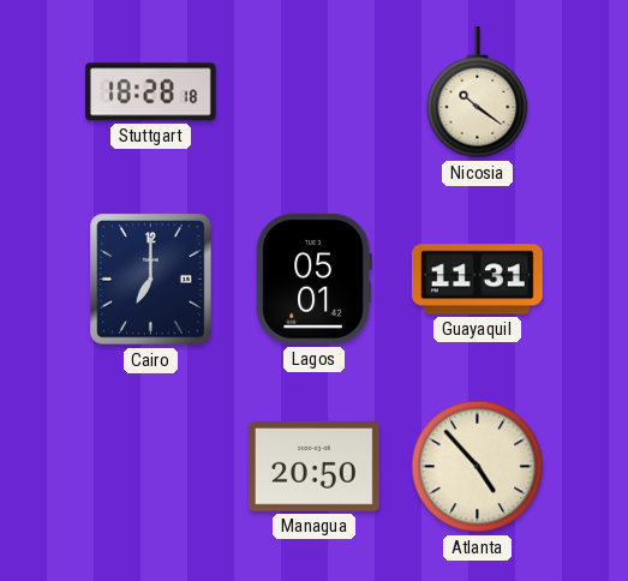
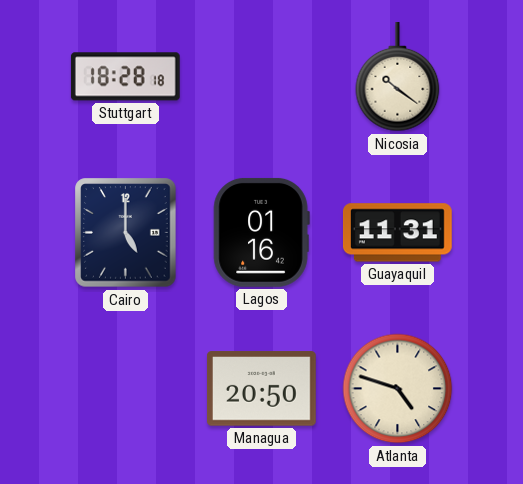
Cairo: 7:00 -> 5:00
Lagos: 05:01 -> 01:16
Atlanta: 4:53 -> 4:48
